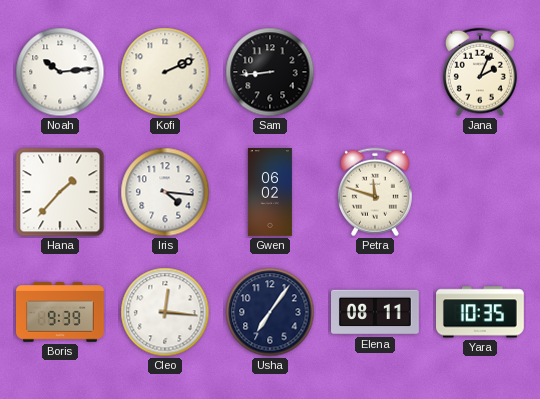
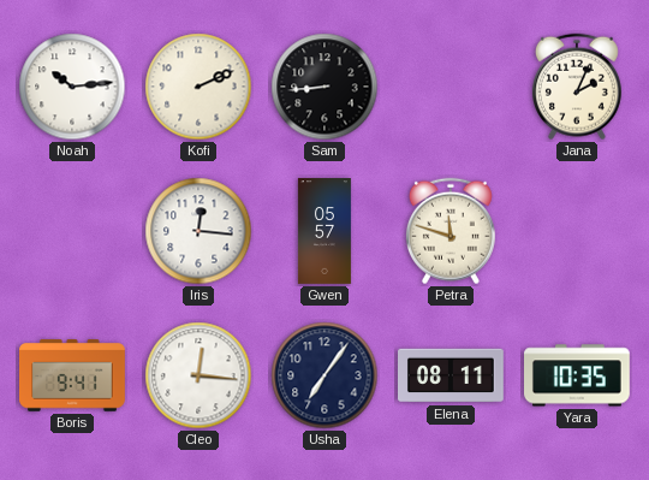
Hana: 1:37 -> none
Iris: 4:16 -> 12:16
Gwen: 06:02 -> 05:57
Boris: 9:39 -> 9:41
